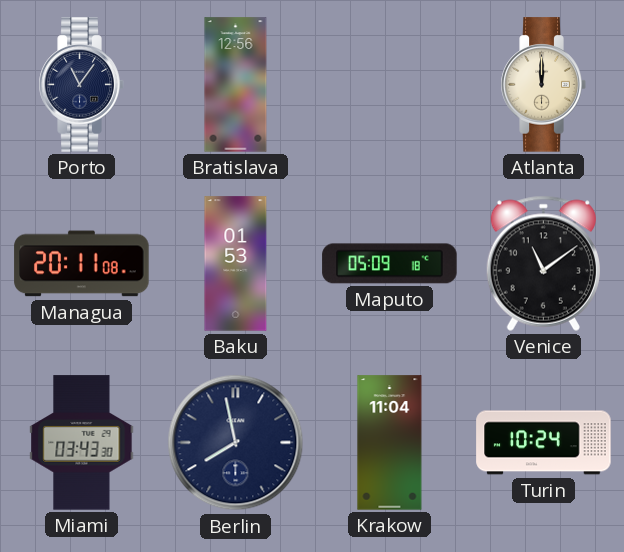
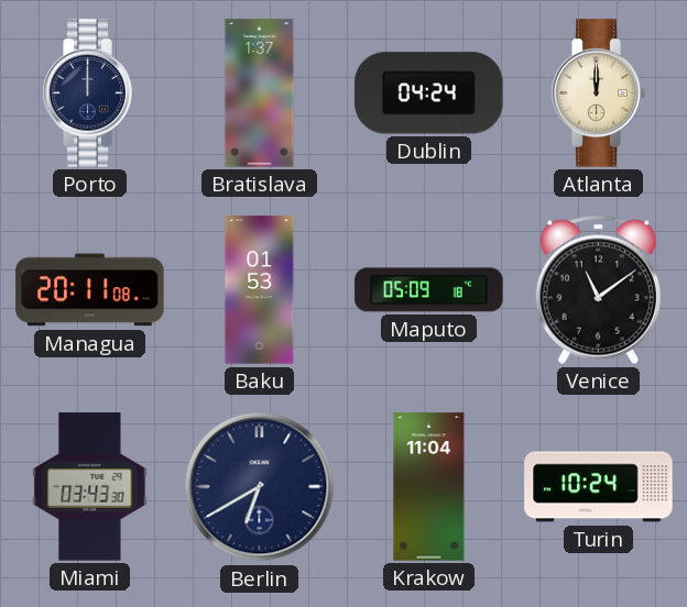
Porto: 11:06 -> 12:00
Bratislava: 12:56 -> 1:37
Dublin: none -> 04:24
Berlin: 7:58 -> 6:40
